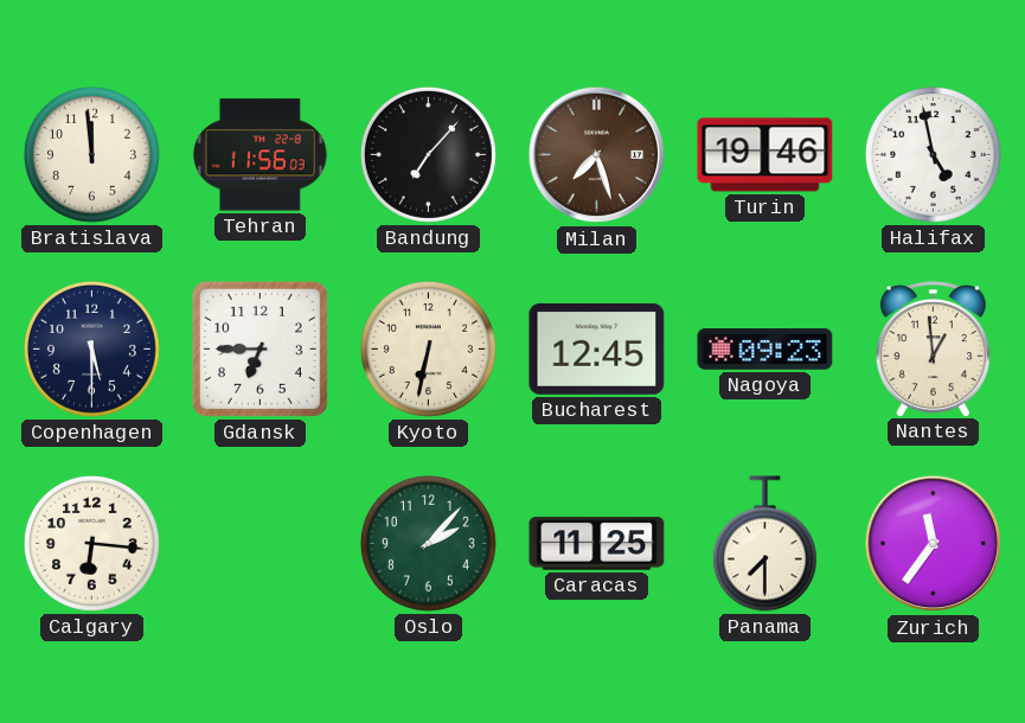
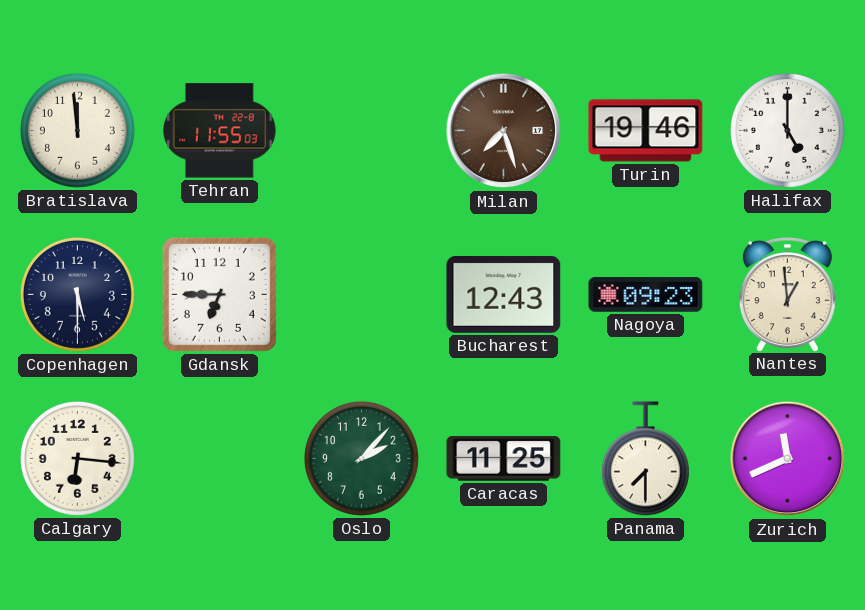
Tehran: 11:56 -> 11:55
Bandung: 7:07 -> none
Halifax: 4:58 -> 5:00
Kyoto: 6:32 -> none
Bucharest: 12:45 -> 12:43
Zurich: 11:36 -> 11:41
